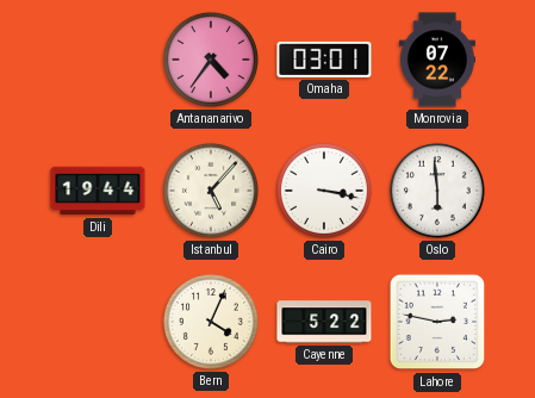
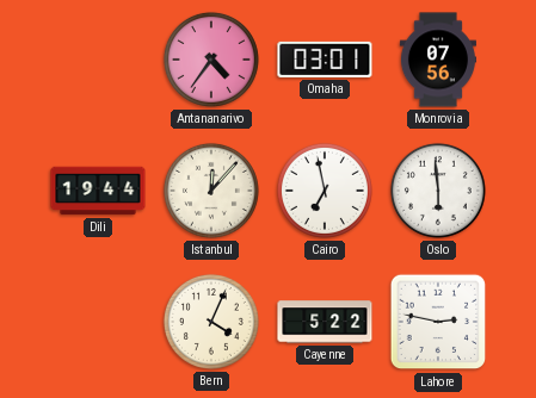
Monrovia: 07:22 -> 07:56
Istanbul: 5:07 -> 12:07
Cairo: 3:17 -> 6:58
